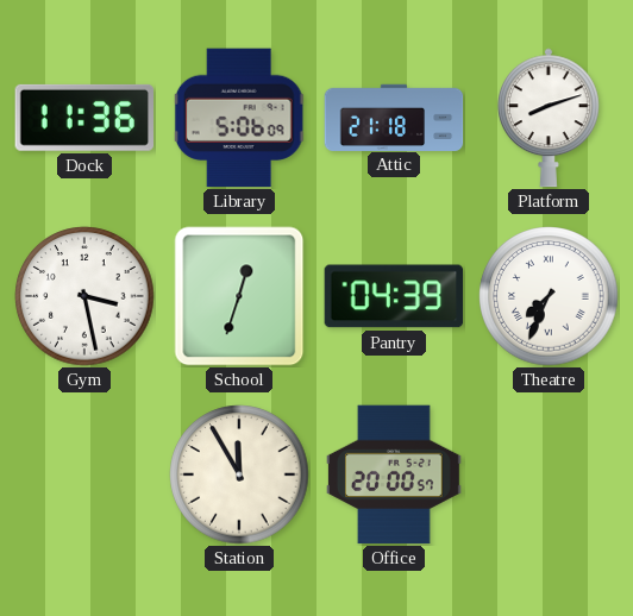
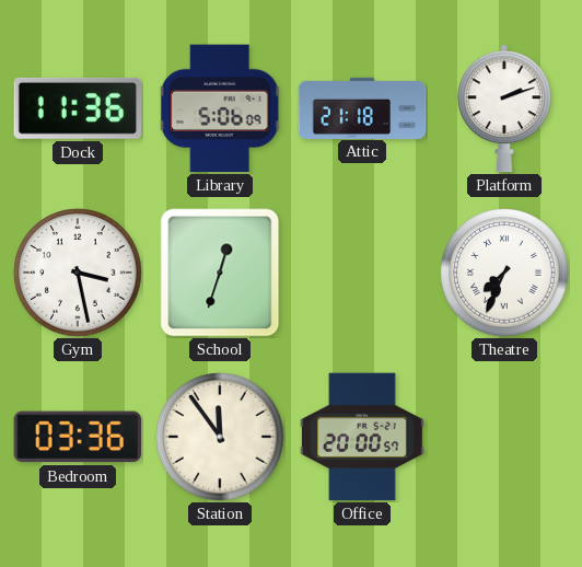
Platform: 8:12 -> 2:12
Pantry: 04:39 -> none
Bedroom: none -> 03:36
Station: 11:55 -> 11:54
